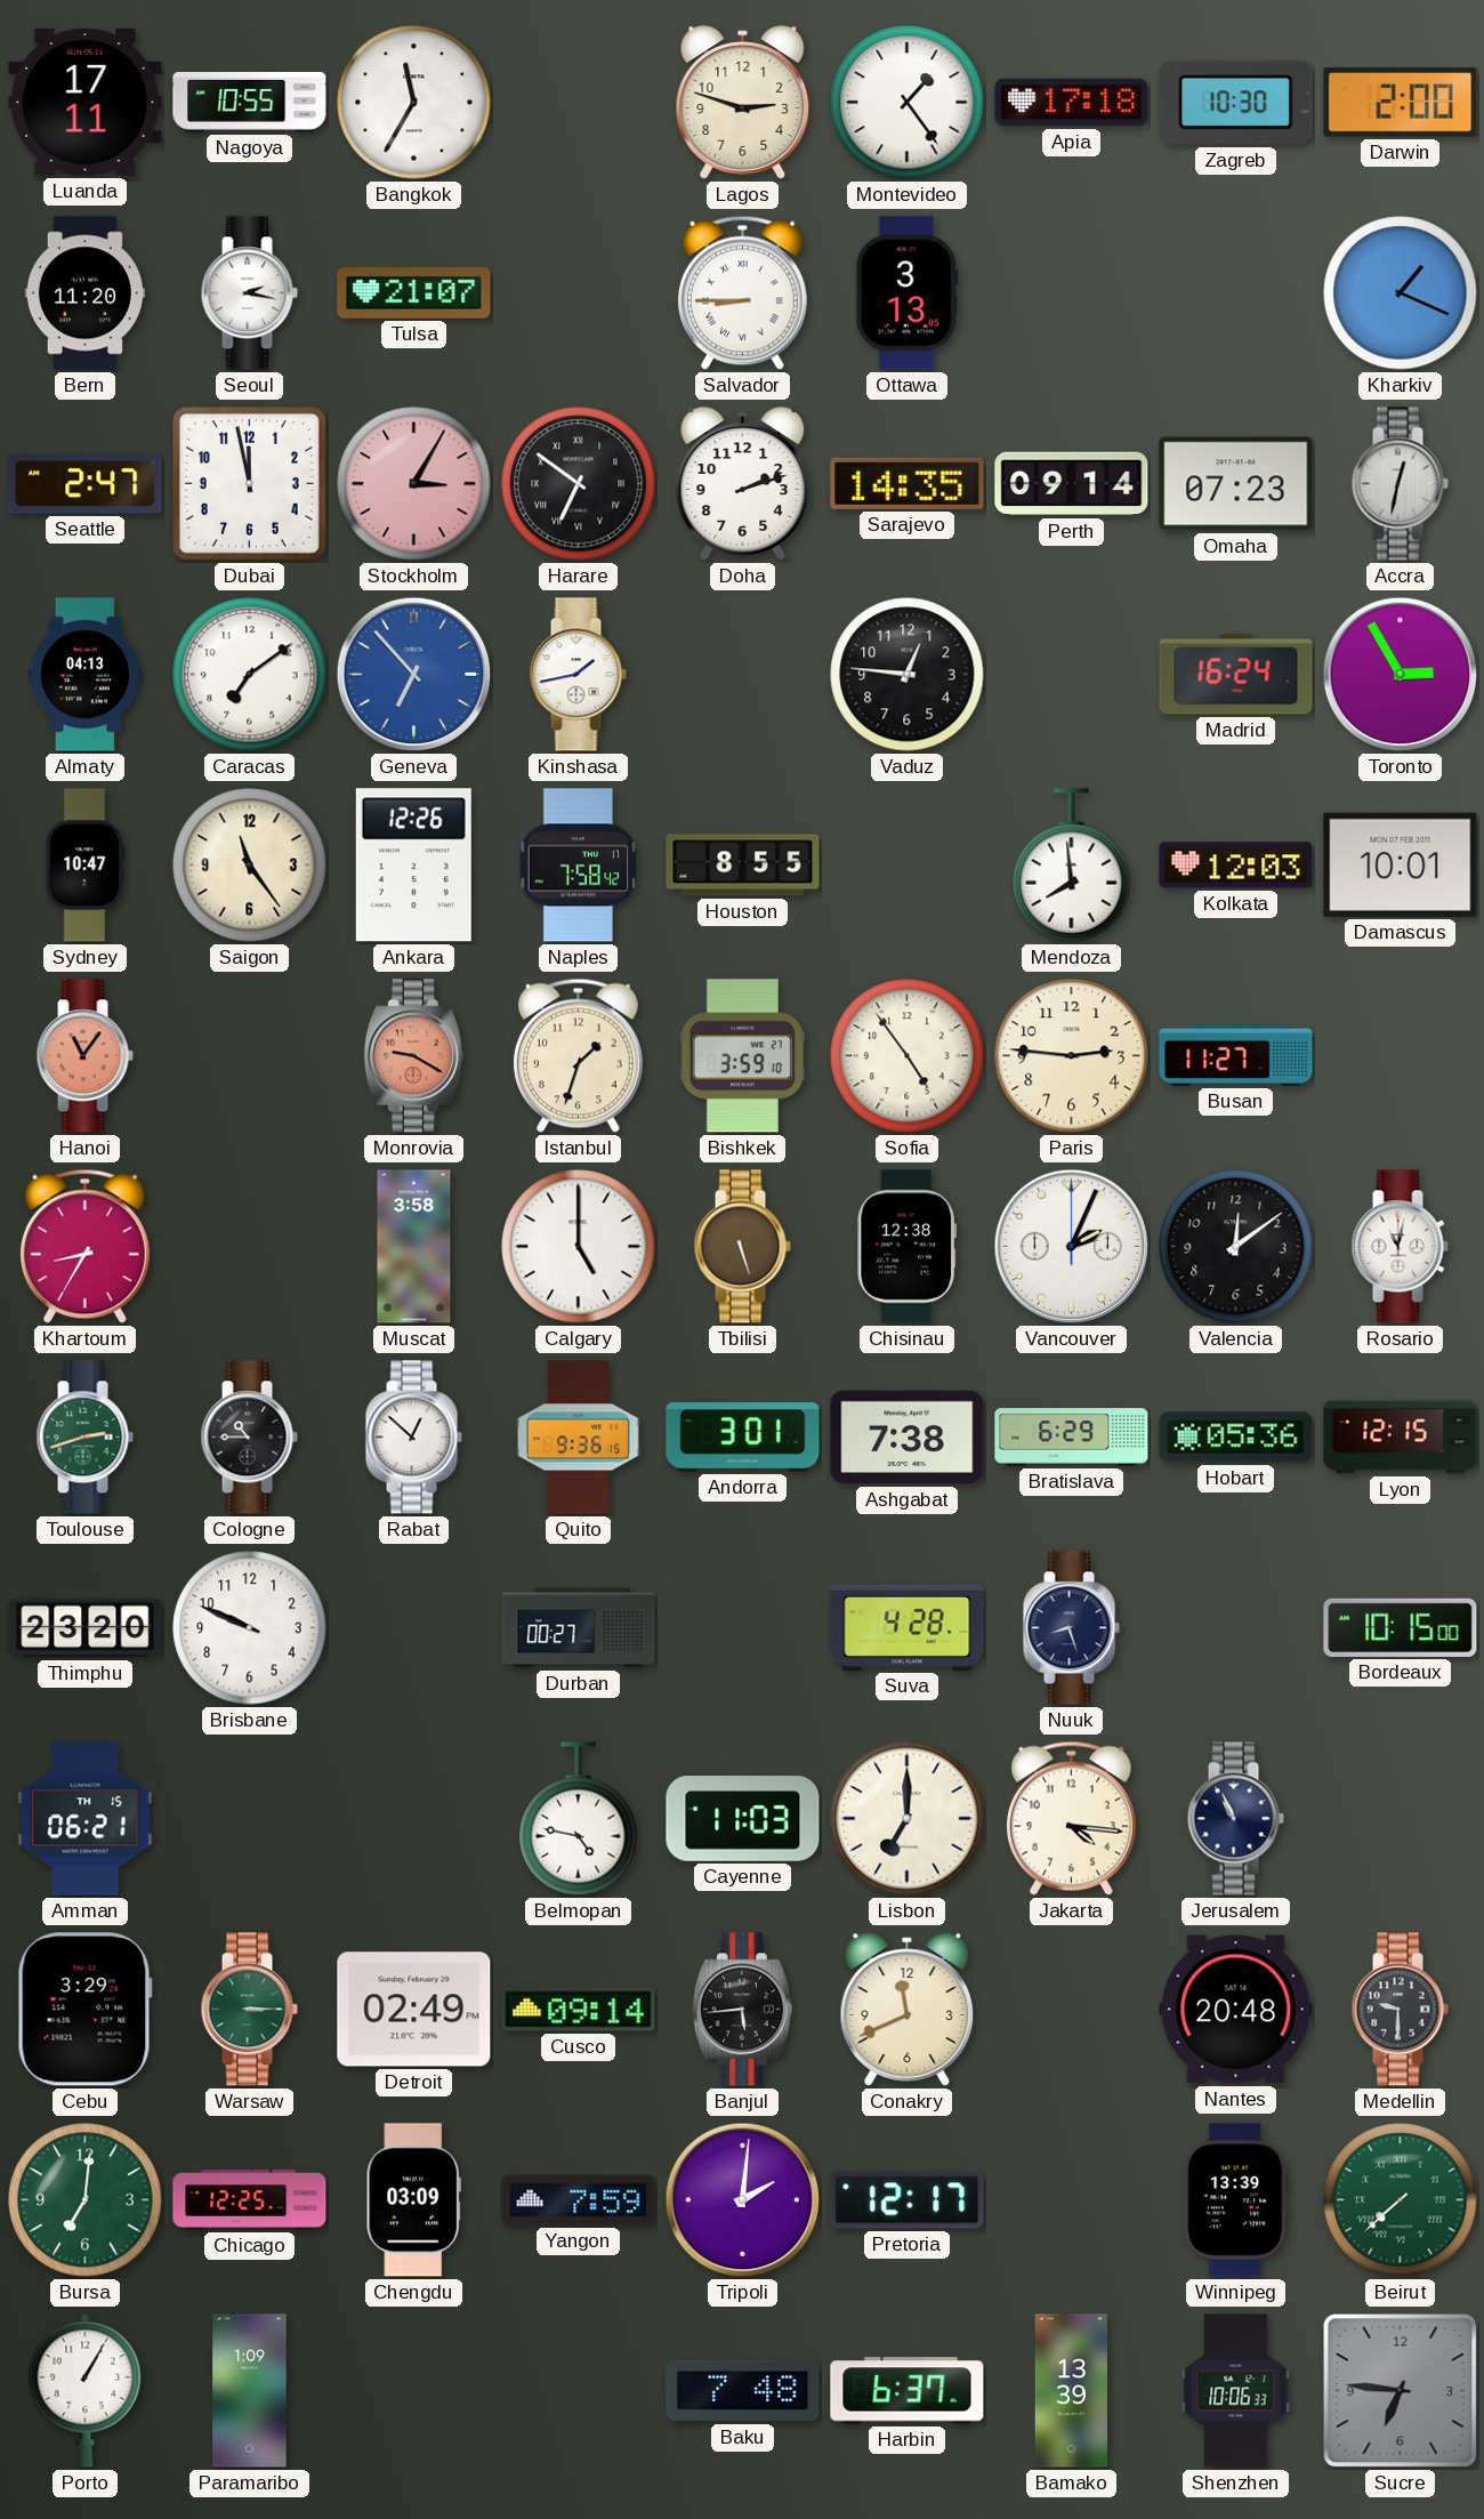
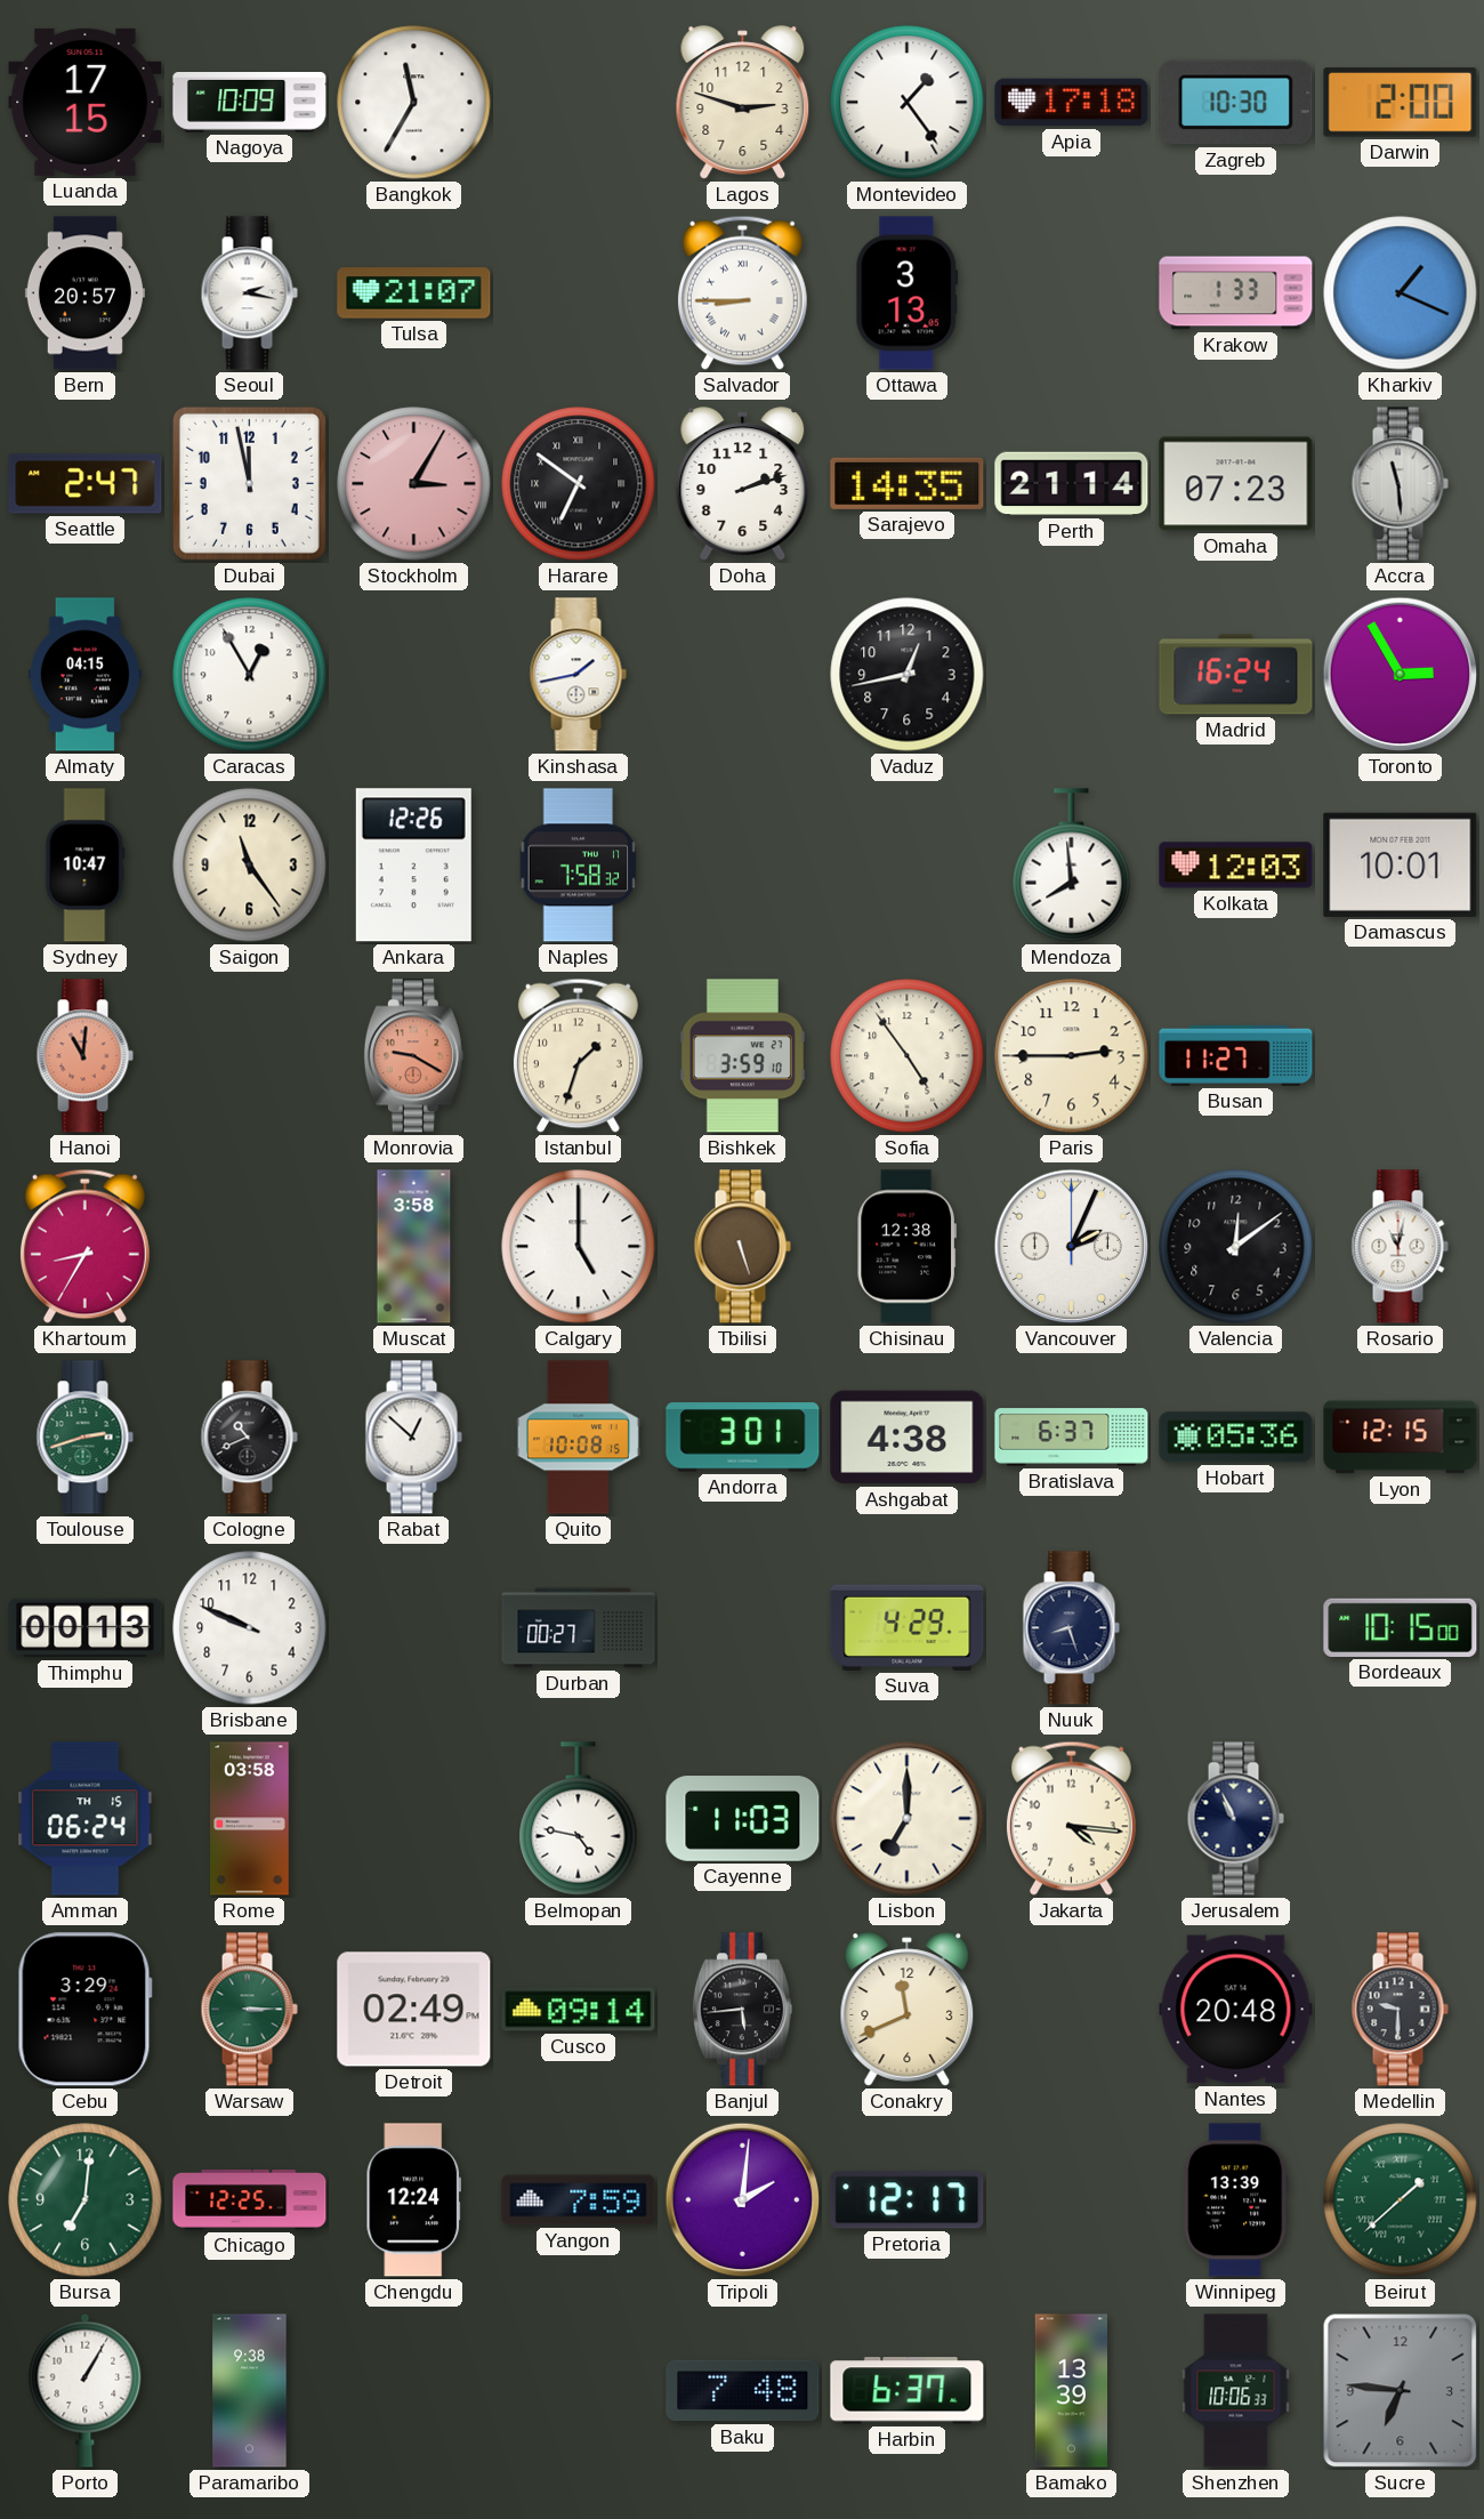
Luanda: 17:11 -> 17:15
Nagoya: 10:55 -> 10:09
Bern: 11:20 -> 20:57
Krakow: none -> 1:33
Perth: 09:14 -> 21:14
Accra: 12:32 -> 11:29
Almaty: 04:13 -> 04:15
Caracas: 7:09 -> 12:55
Geneva: 6:53 -> none
Vaduz: 12:46 -> 12:43
Naples: 7:58:42 -> 7:58:32
Houston: 8:55 -> none
Hanoi: 11:06 -> 11:01
Paris: 2:46 -> 2:45
Cologne: 10:45 -> 10:41
Quito: 9:36 -> 10:08
Ashgabat: 7:38 -> 4:38
Bratislava: 6:29 -> 6:37
Thimphu: 23:20 -> 00:13
Suva: 4:28 -> 4:29
Amman: 06:21 -> 06:24
Rome: none -> 03:58
Chengdu: 03:09 -> 12:24
Beirut: 7:38 -> 1:38
Paramaribo: 1:09 -> 9:38
